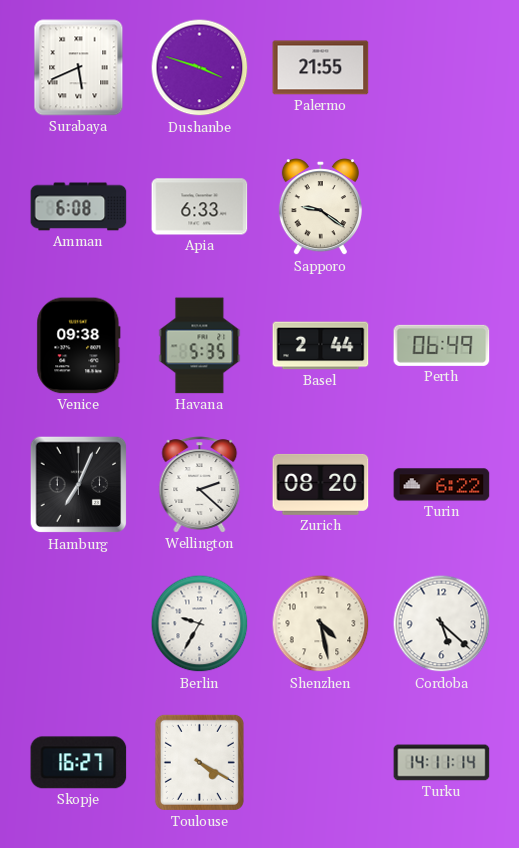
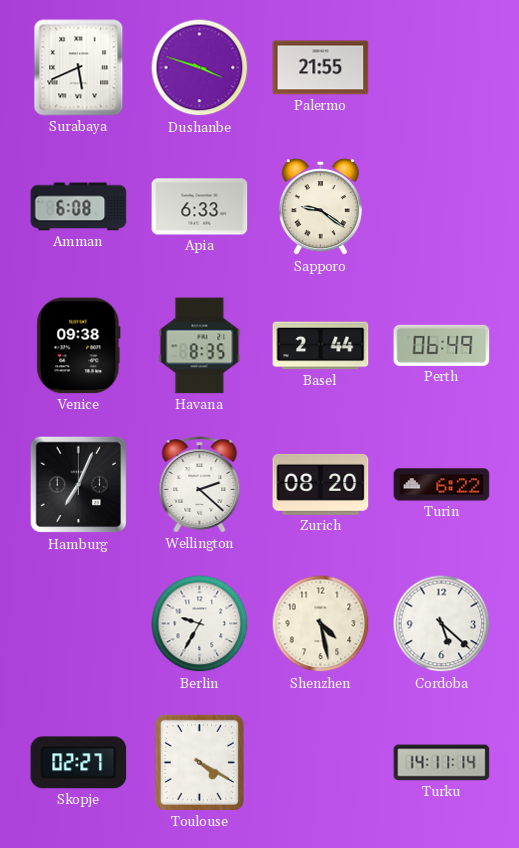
Havana: 5:35 -> 8:35
Skopje: 16:27 -> 02:27
